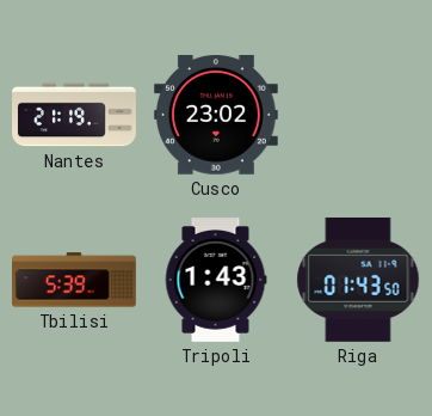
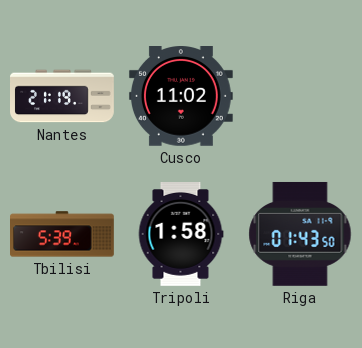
Cusco: 23:02 -> 11:02
Tripoli: 1:43 -> 1:58
